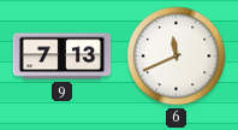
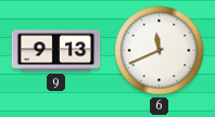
9: 7:13 -> 9:13
